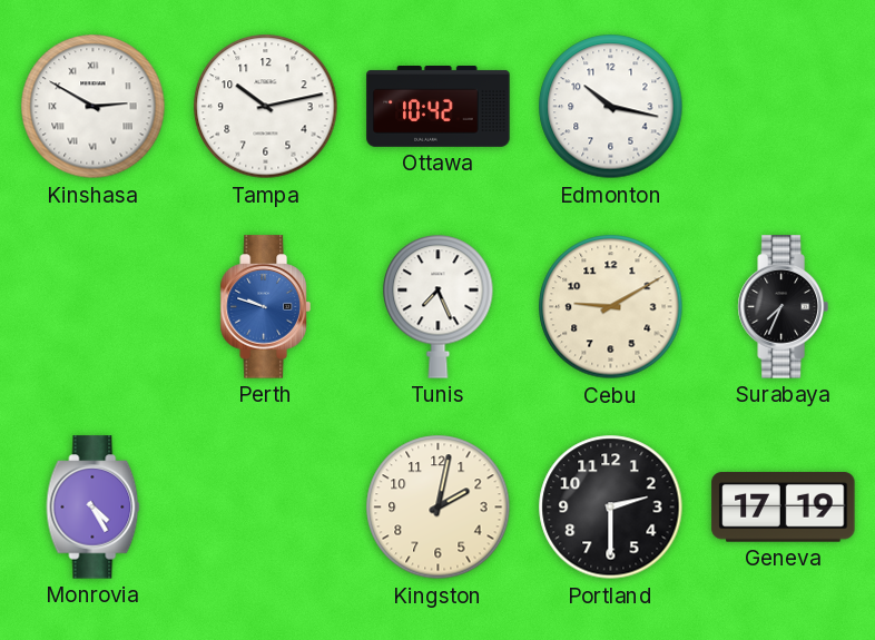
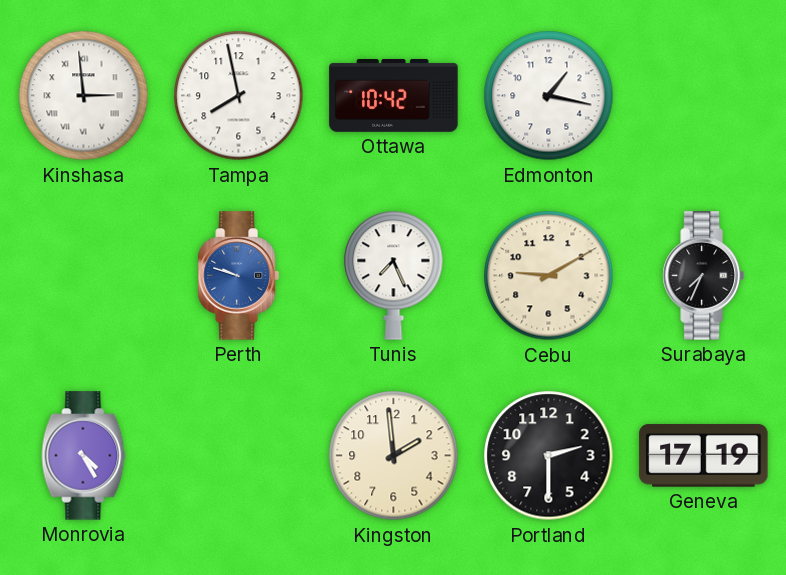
Kinshasa: 2:50 -> 2:59
Tampa: 10:13 -> 7:58
Edmonton: 10:17 -> 1:17
Kingston: 2:02 -> 1:59
